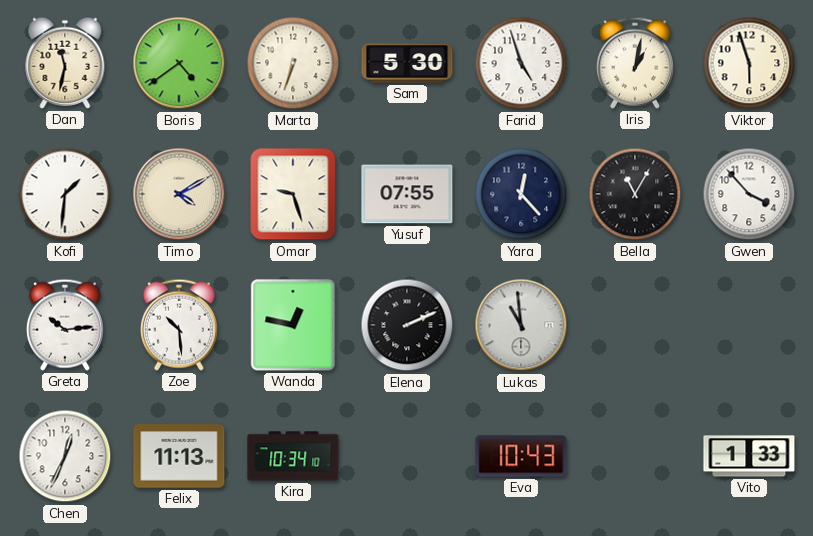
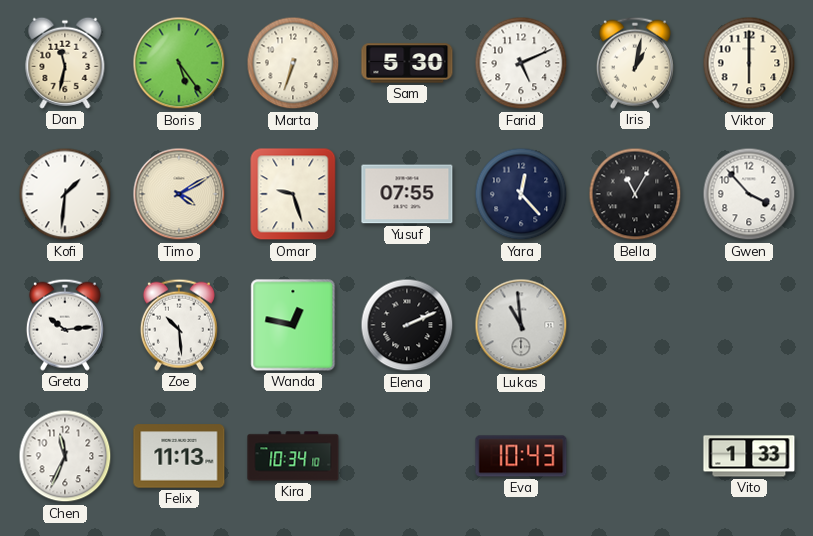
Boris: 4:39 -> 5:24
Farid: 4:57 -> 5:11
Viktor: 5:57 -> 6:00
Chen: 12:34 -> 11:34
